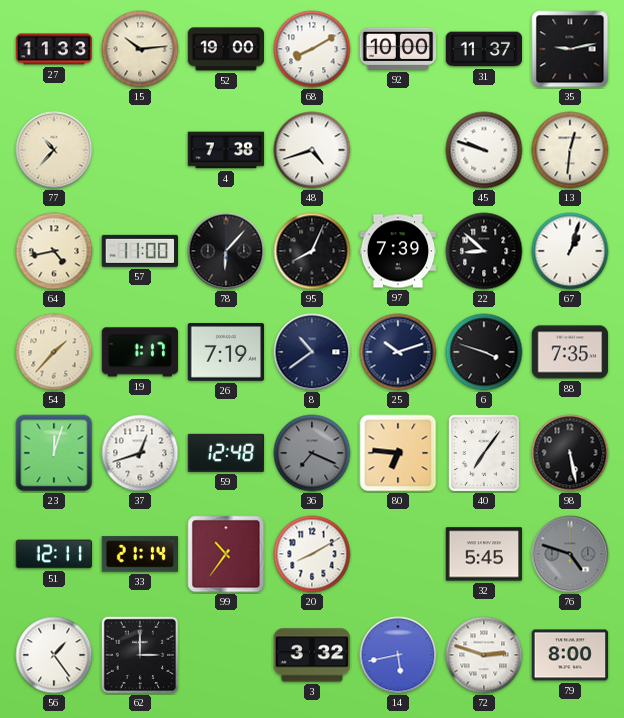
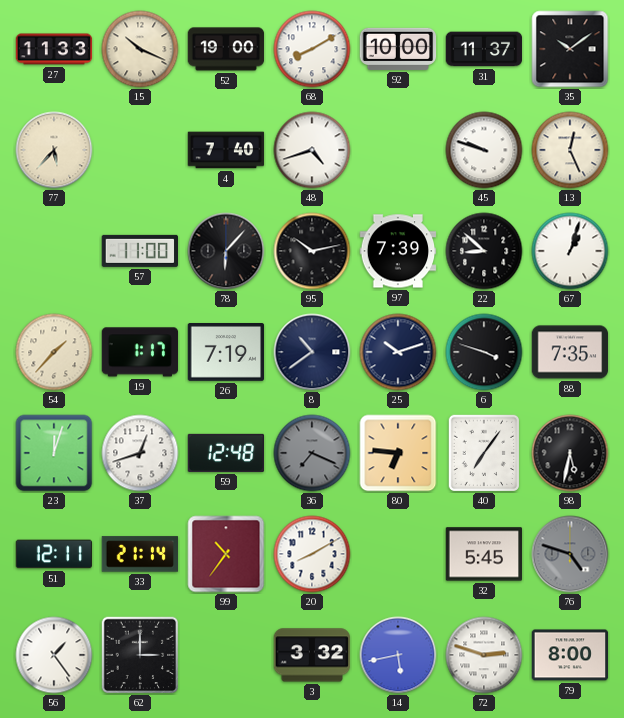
15: 10:14 -> 10:19
35: 9:13 -> 10:09
77: 10:37 -> 5:37
4: 7:38 -> 7:40
13: 12:31 -> 12:26
64: 4:43 -> none
95: 8:04 -> 10:13
98: 5:28 -> 5:32
